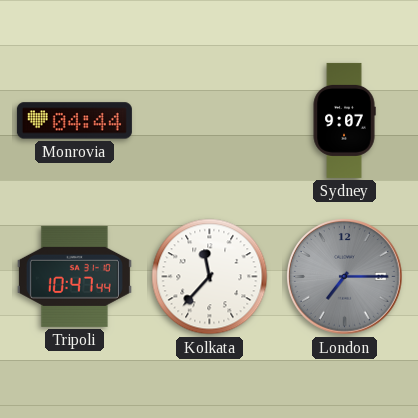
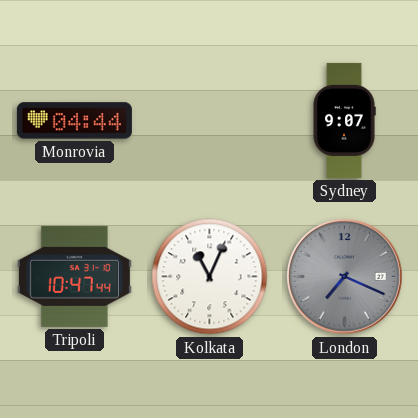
Kolkata: 11:37 -> 11:04
London: 7:15 -> 7:19
